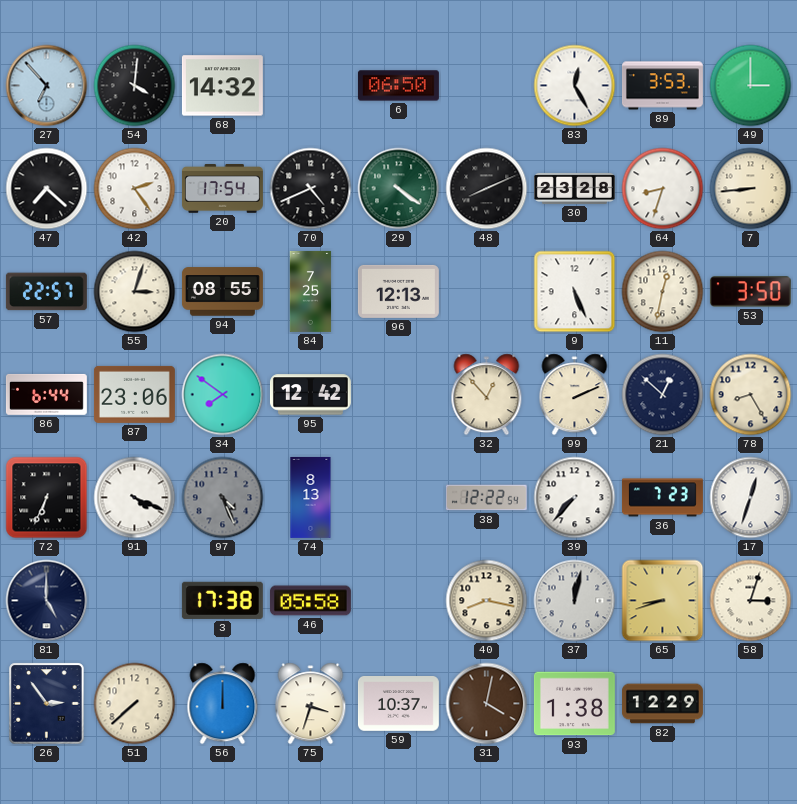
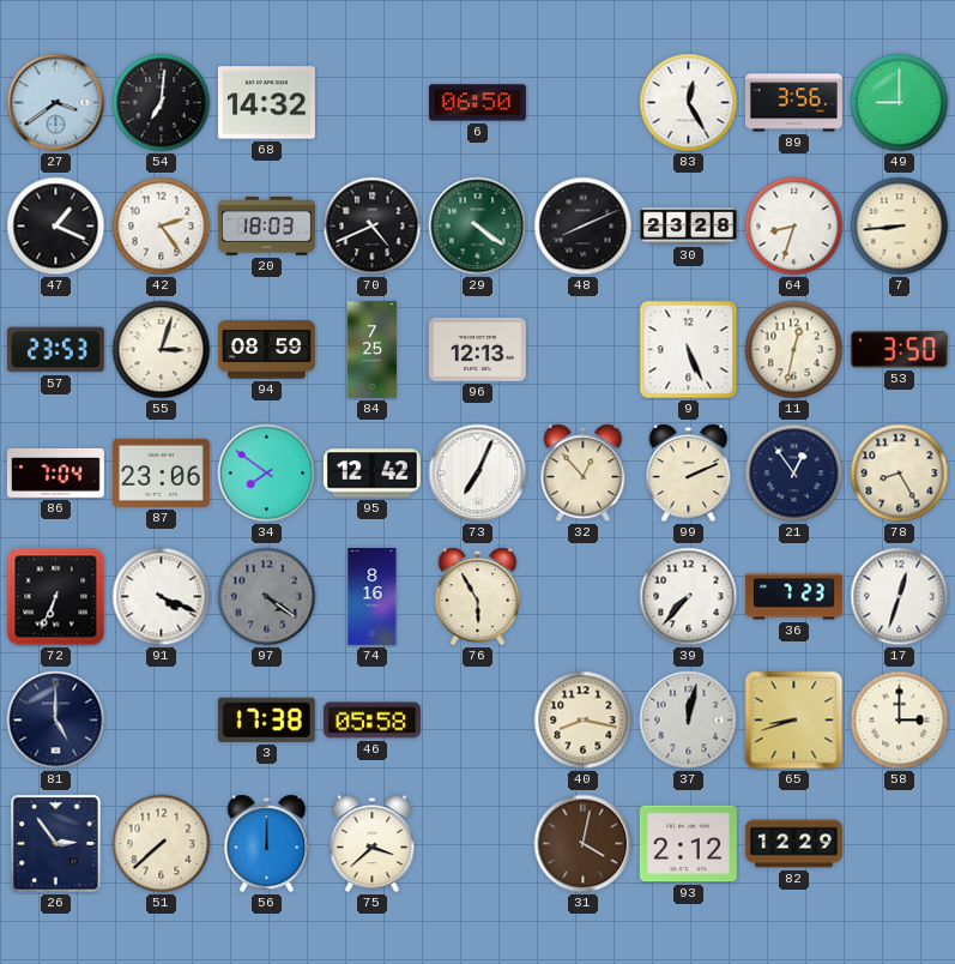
27: 6:53 -> 3:39
54: 4:01 -> 7:01
89: 3:53 -> 3:56
49: 3:00 -> 9:00
47: 7:22 -> 1:19
20: 17:54 -> 18:03
57: 22:57 -> 23:53
94: 08:55 -> 08:59
86: 6:44 -> 7:04
73: none -> 7:04
21: 12:52 -> 12:54
97: 4:26 -> 4:21
74: 8:13 -> 8:16
76: none -> 5:55
38: 12:22 -> none
58: 3:03 -> 3:00
75: 3:33 -> 3:38
59: 10:37 -> none
93: 1:38 -> 2:12
